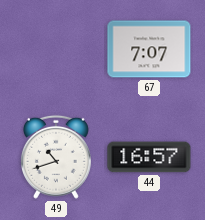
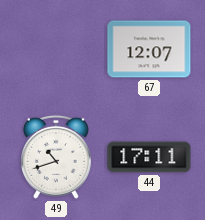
67: 7:07 -> 12:07
44: 16:57 -> 17:11
